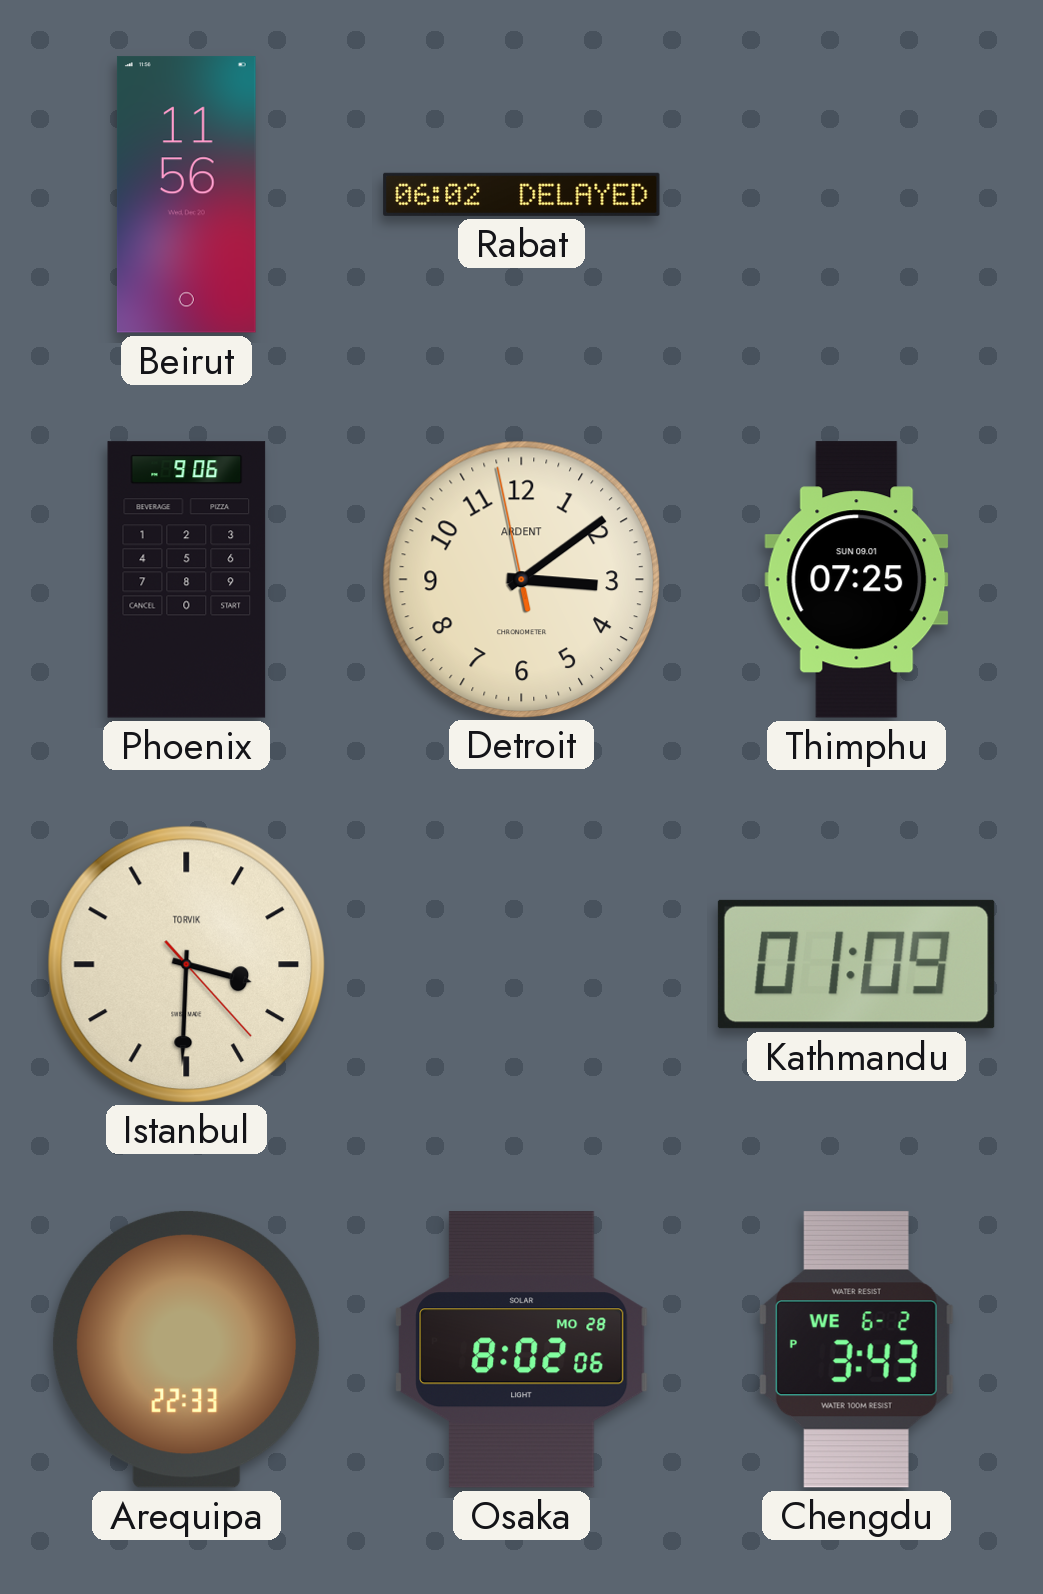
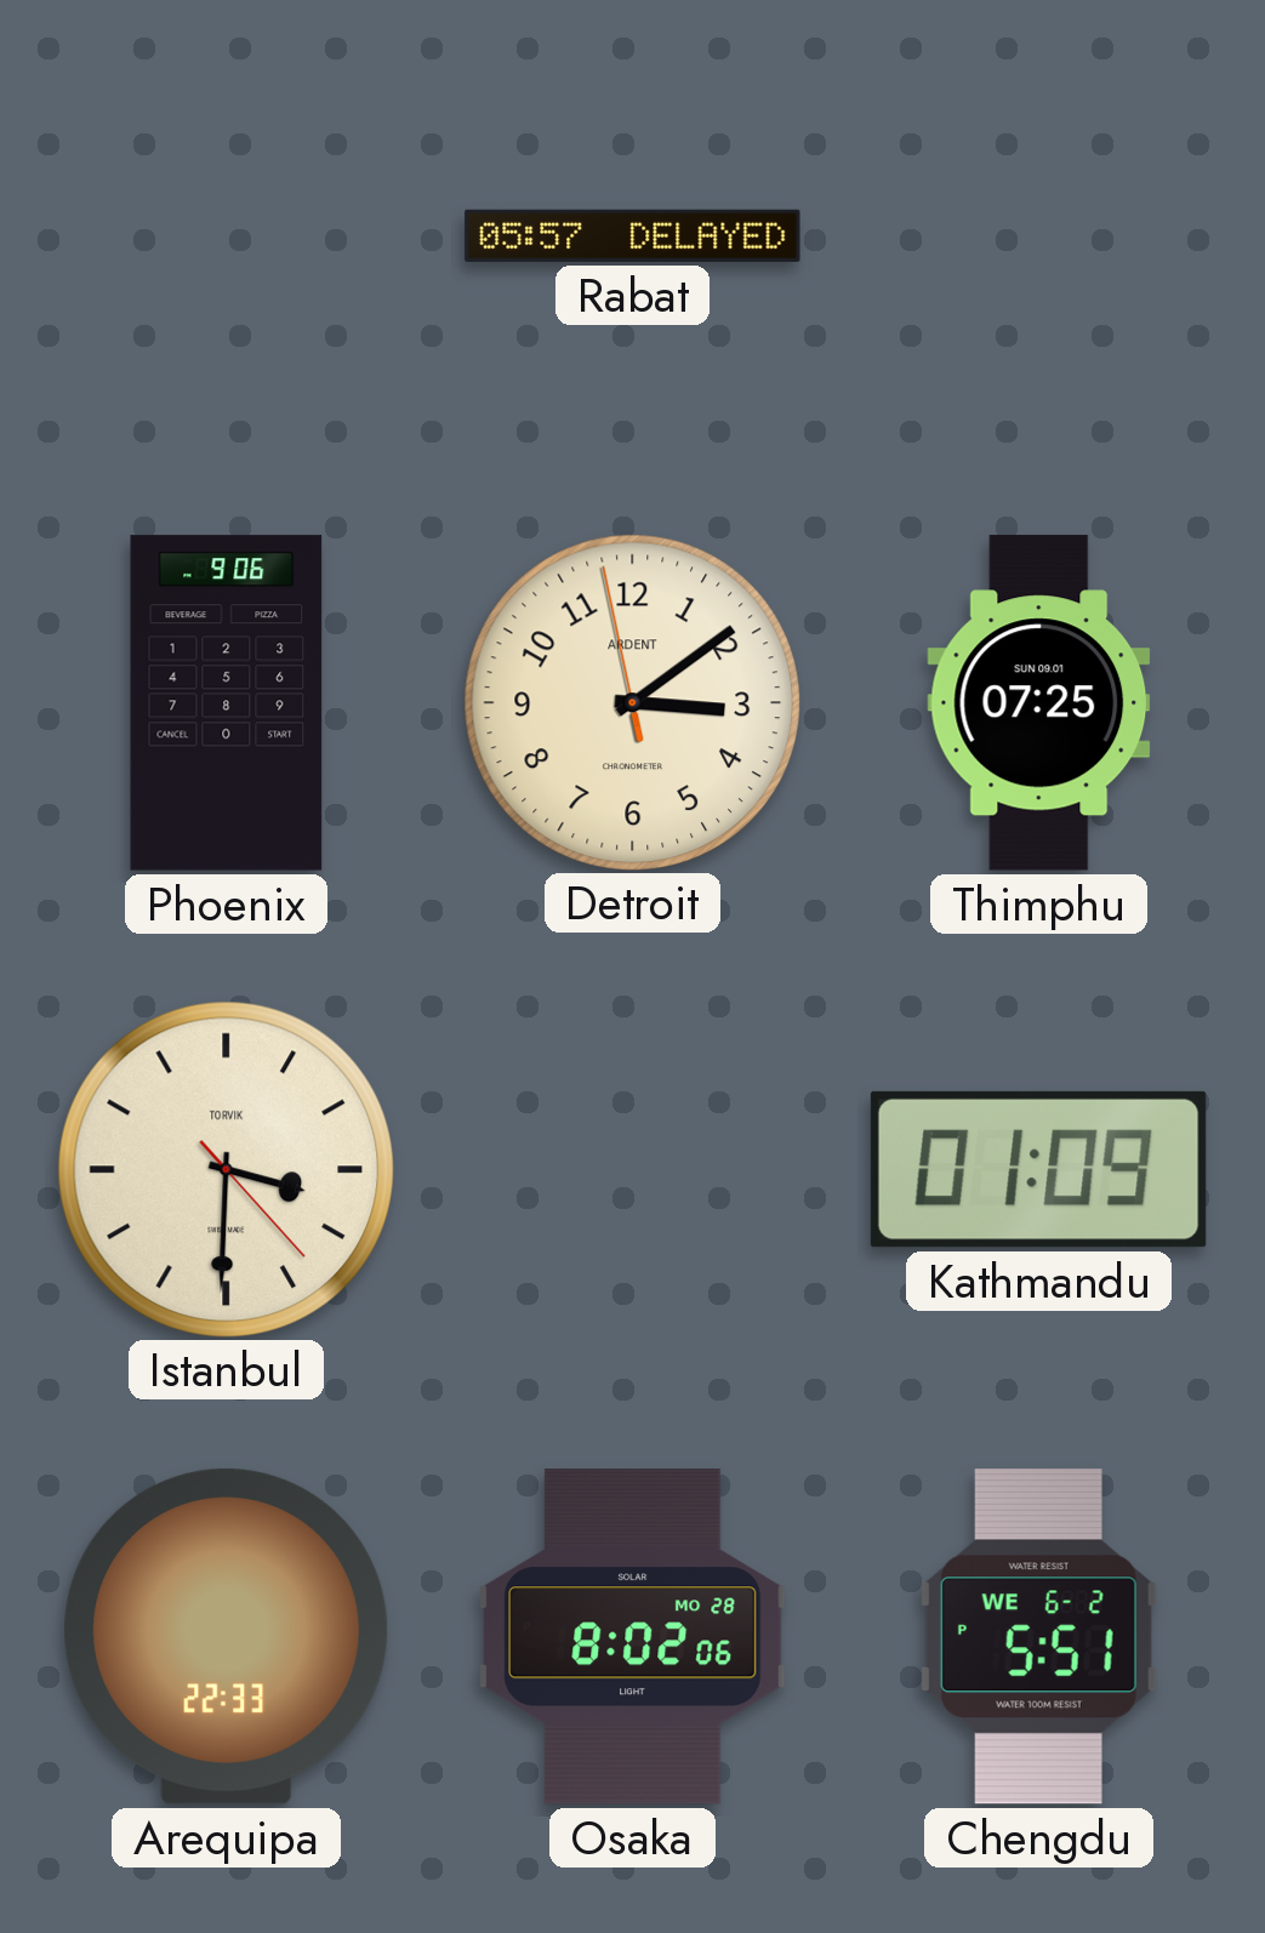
Beirut: 11:56 -> none
Rabat: 06:02 -> 05:57
Chengdu: 3:43 -> 5:51
